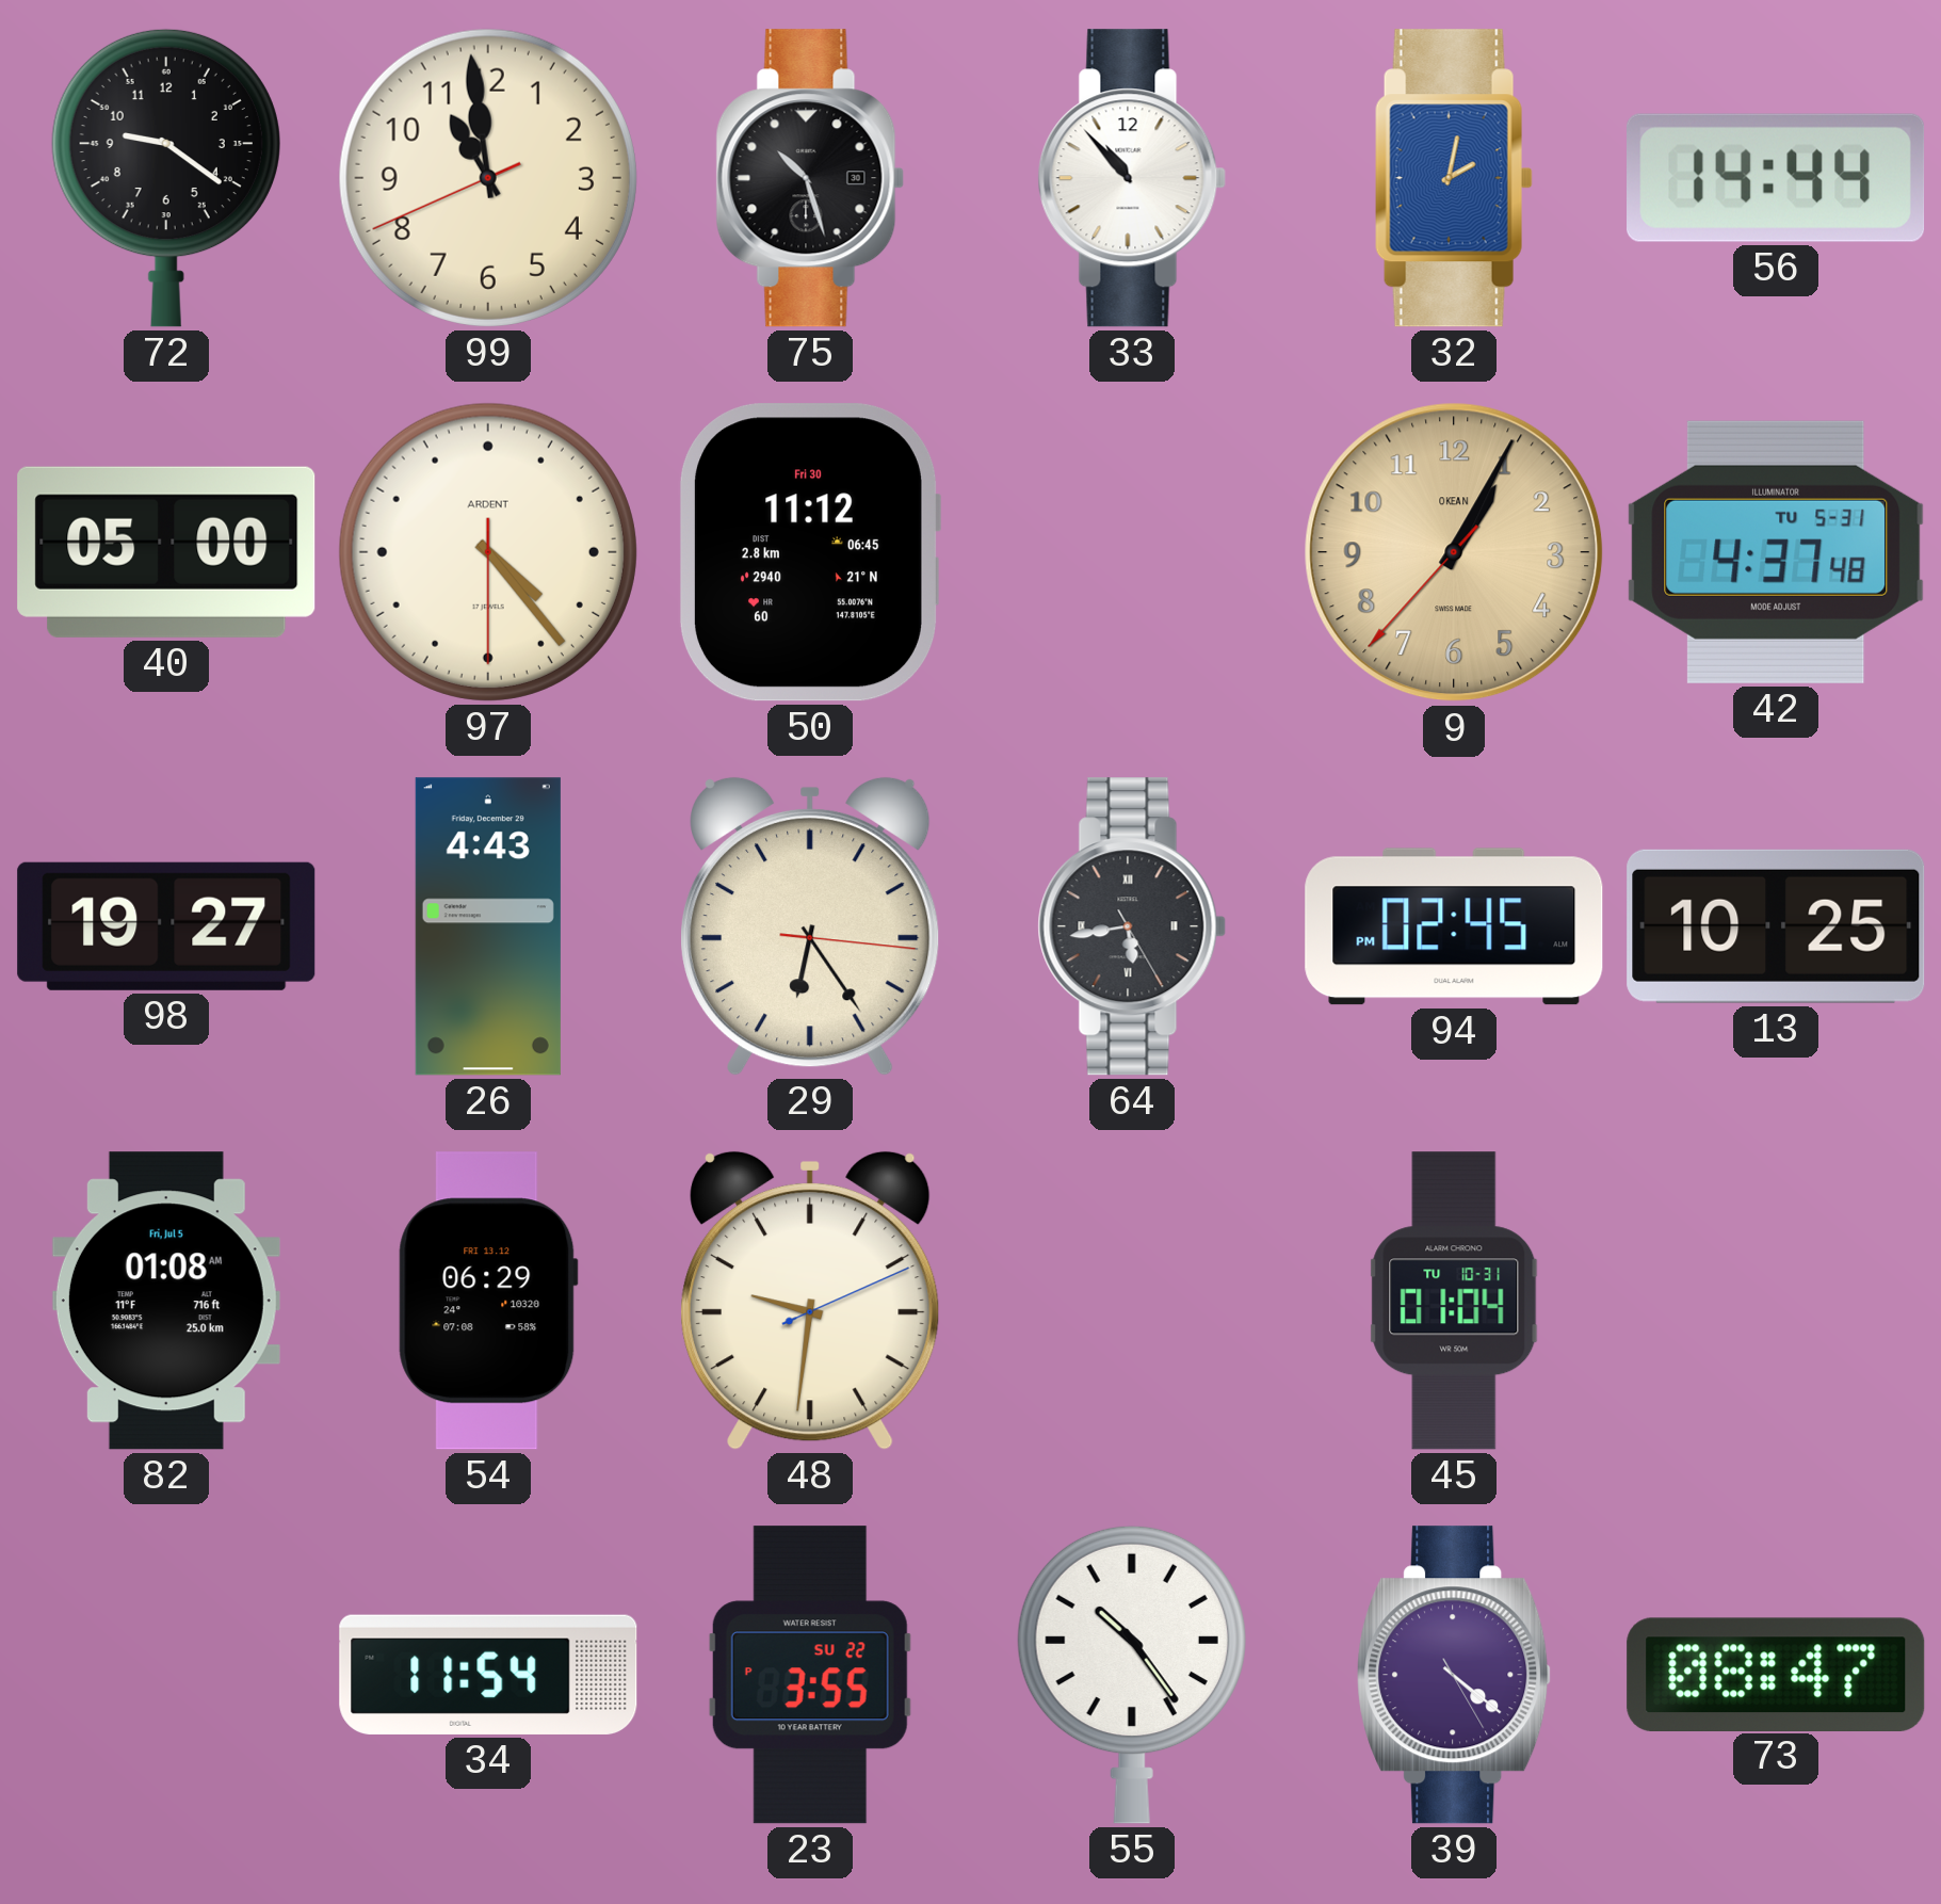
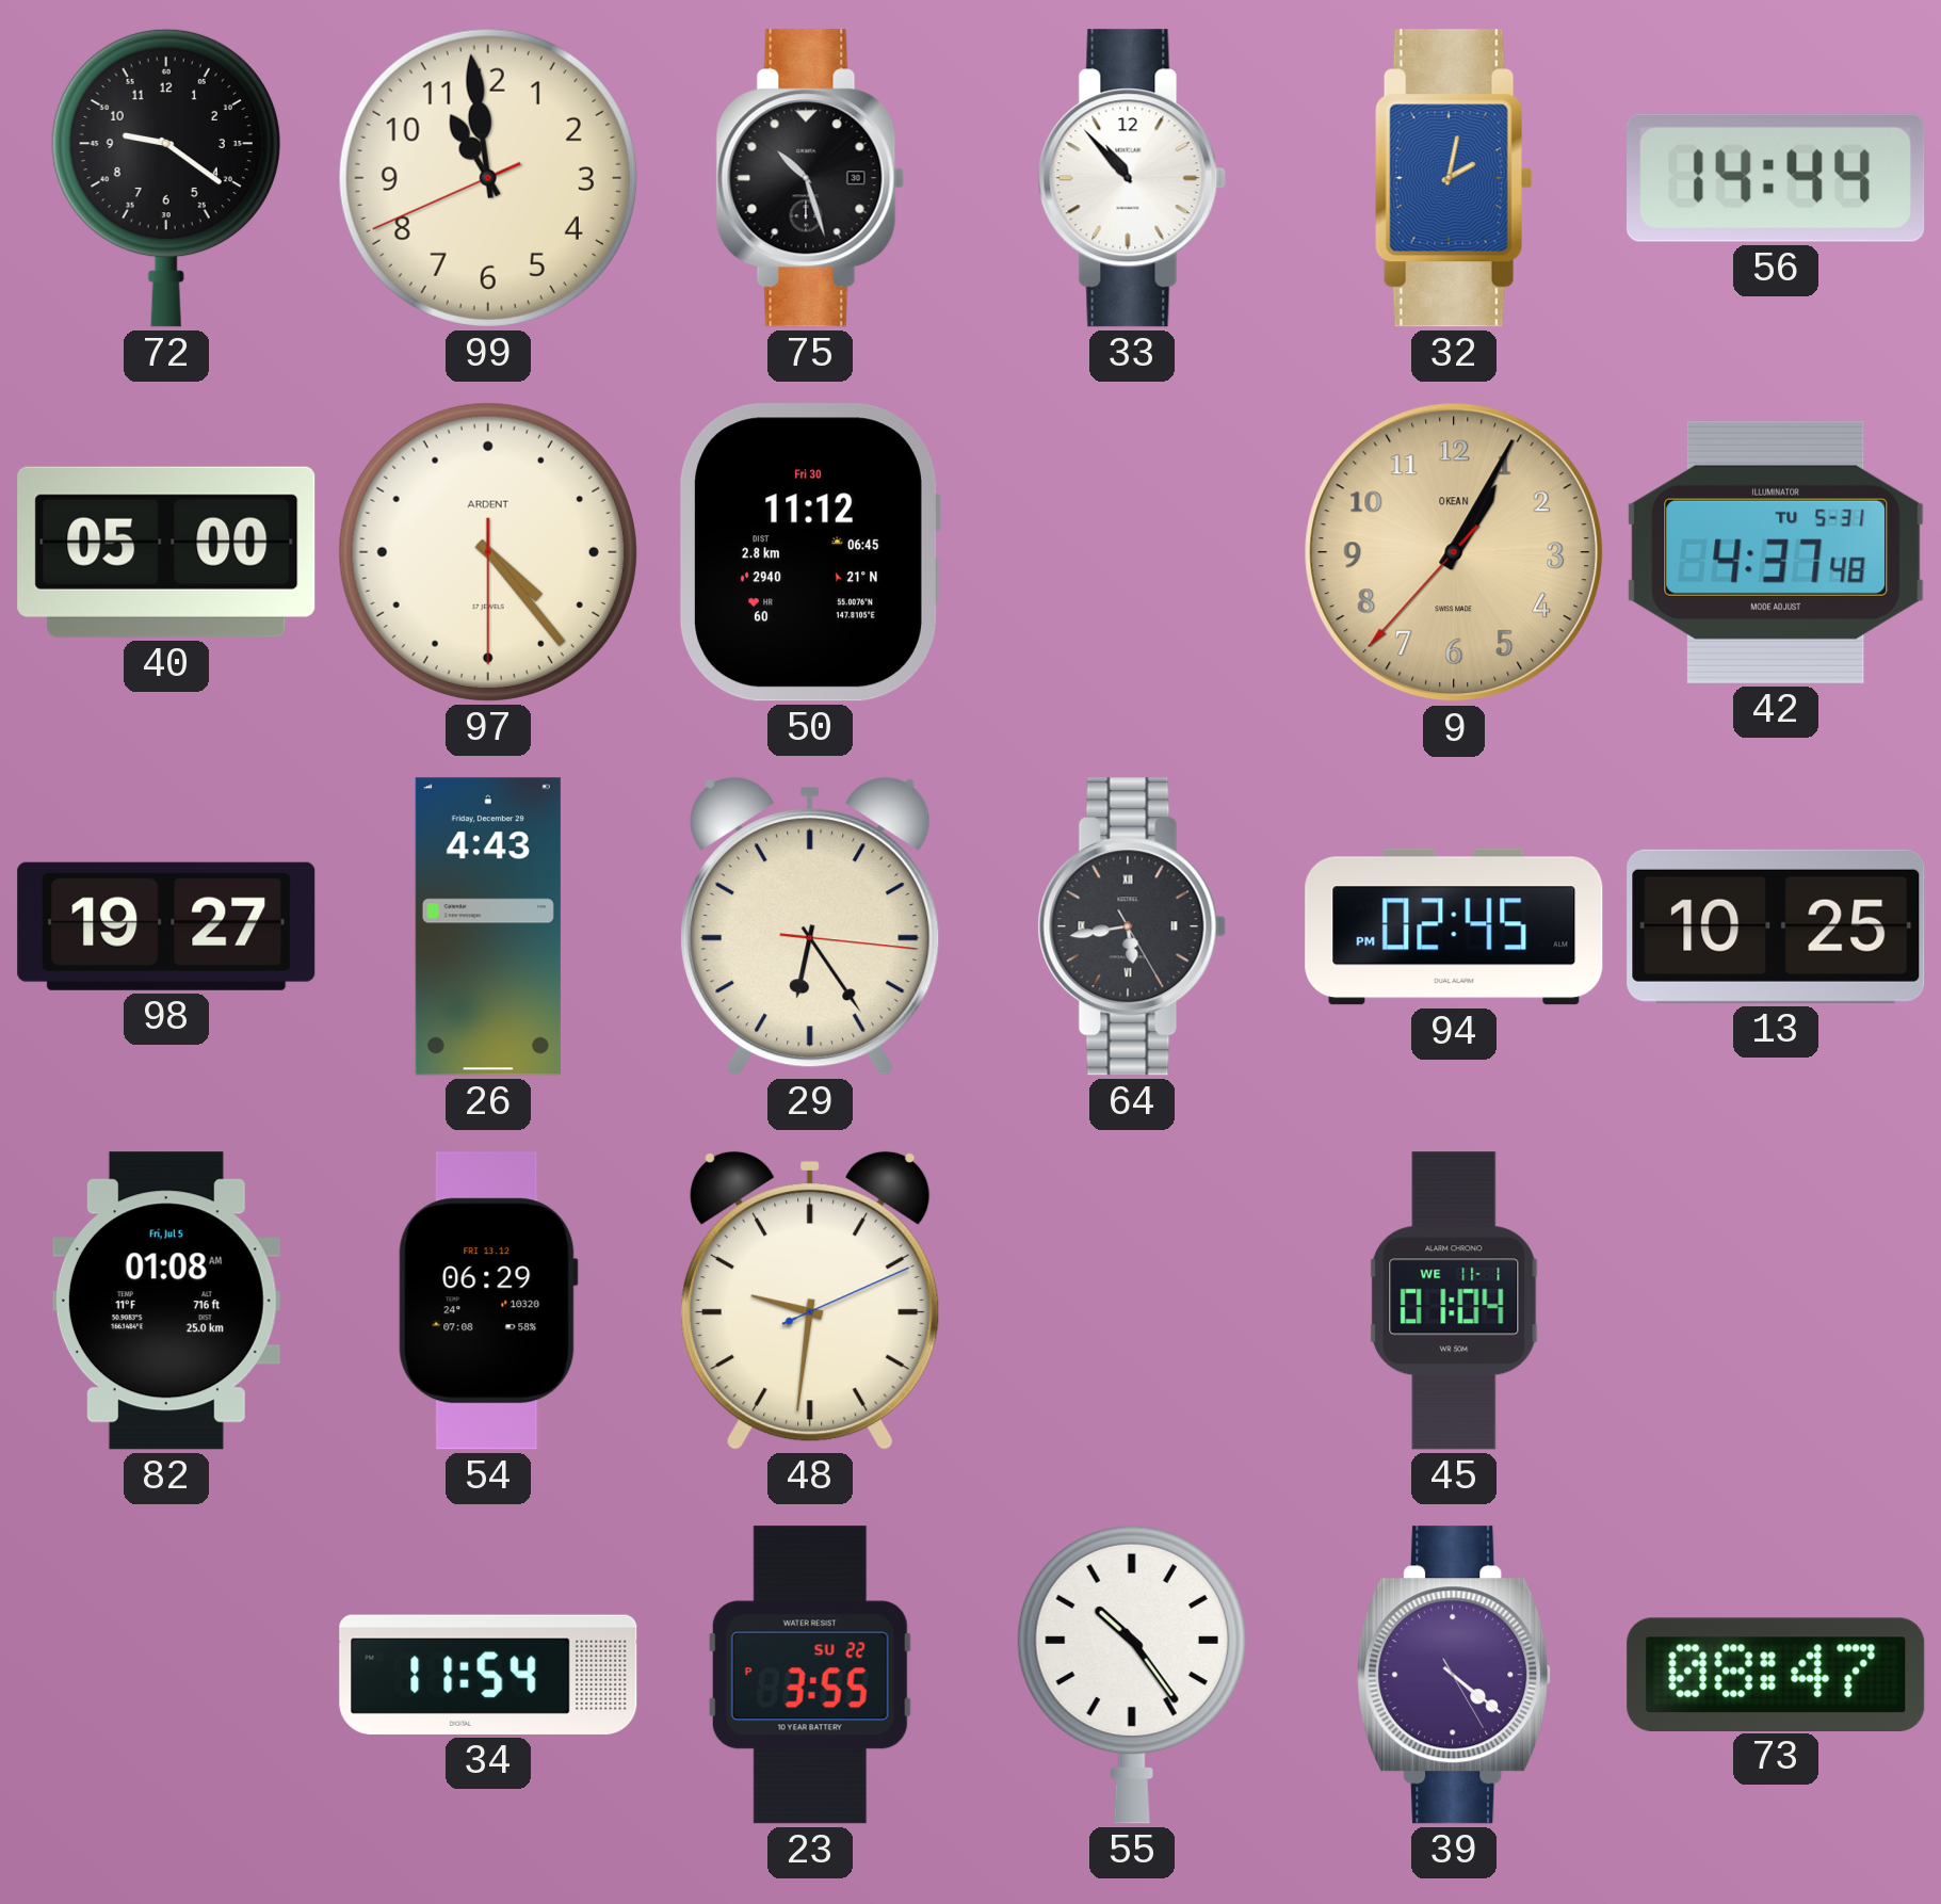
45 date: TU 10-31 -> WE 11-1
